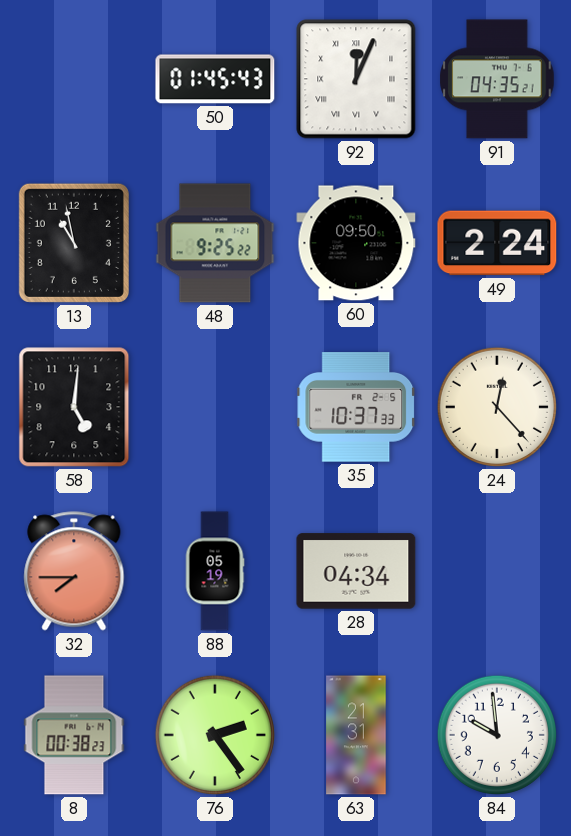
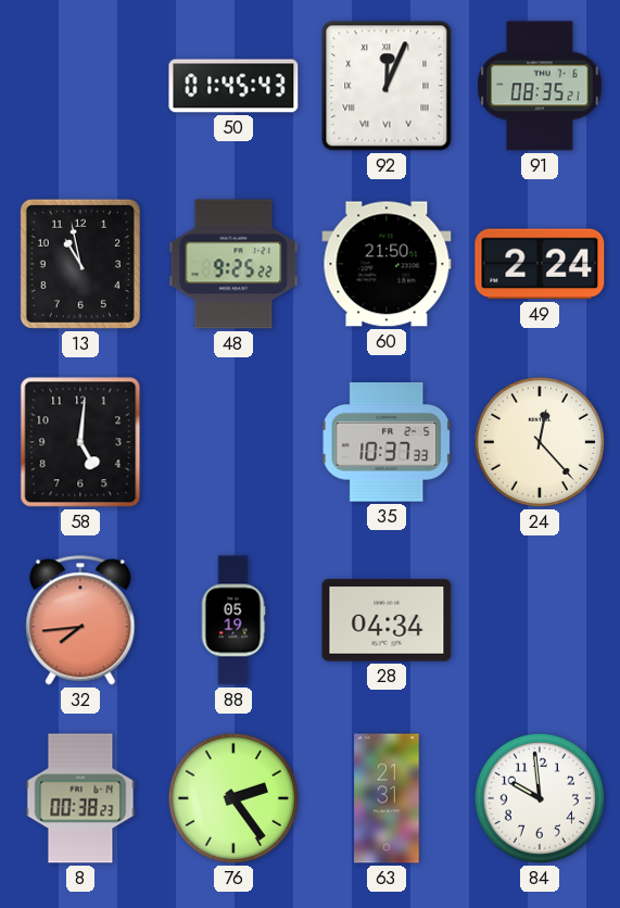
91: 04:35 -> 08:35
60: 09:50 -> 21:50
32: 7:45 -> 7:44
